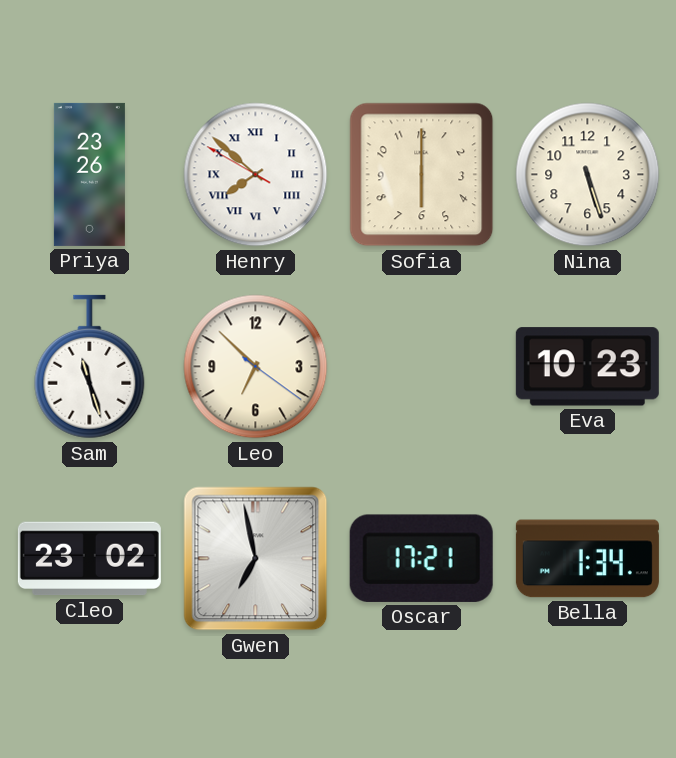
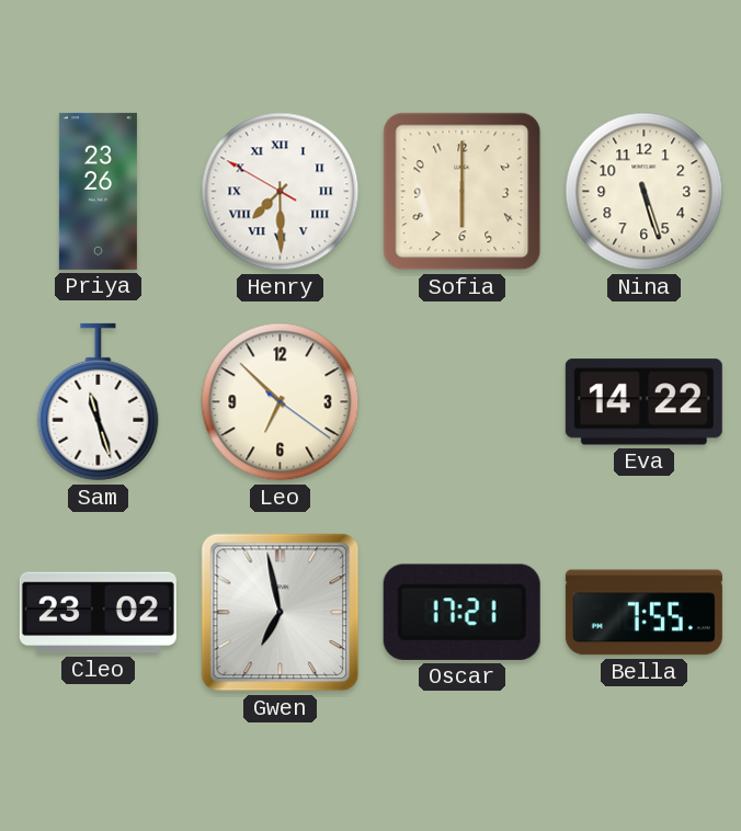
Henry: 7:51 -> 7:29
Eva: 10:23 -> 14:22
Bella: 1:34 -> 7:55
